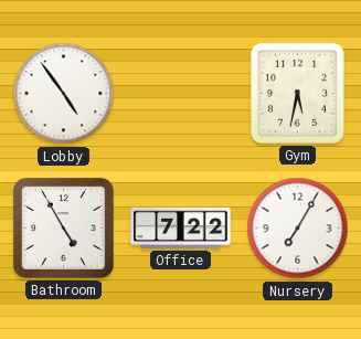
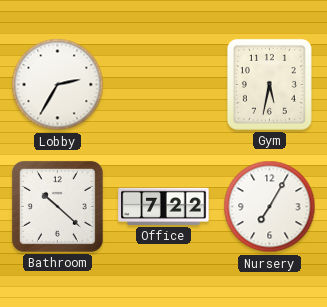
Lobby: 4:54 -> 2:35
Bathroom: 4:55 -> 10:22
